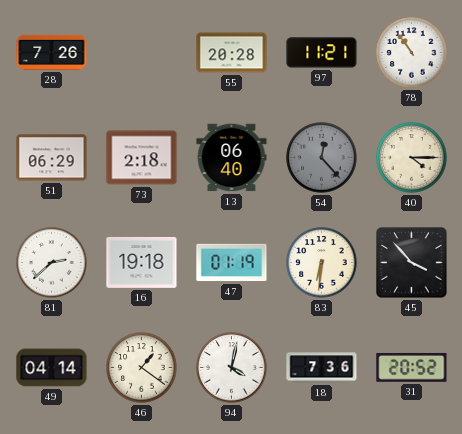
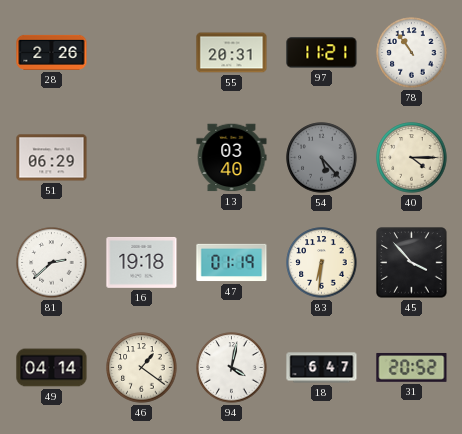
28: 7:26 -> 2:26
55: 20:28 -> 20:31
73: 2:18 -> none
13: 06:40 -> 03:40
54: 12:23 -> 5:23
18: 7:36 -> 6:47
